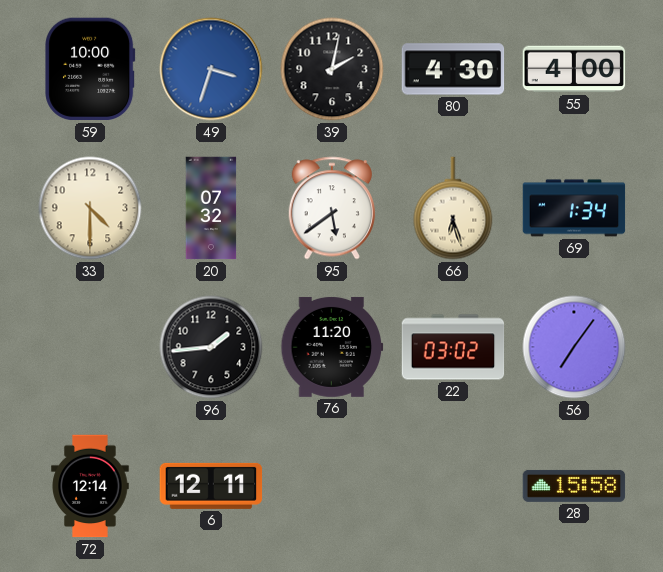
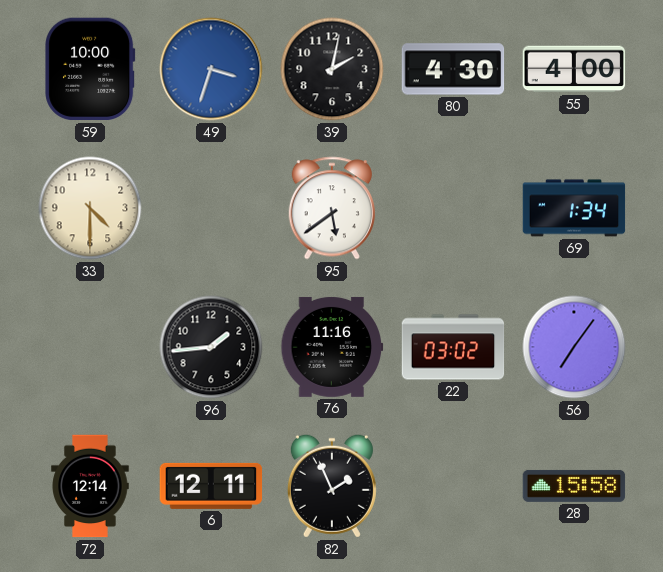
20: 07:32 -> none
66: 6:27 -> none
76: 11:20 -> 11:16
82: none -> 1:56
